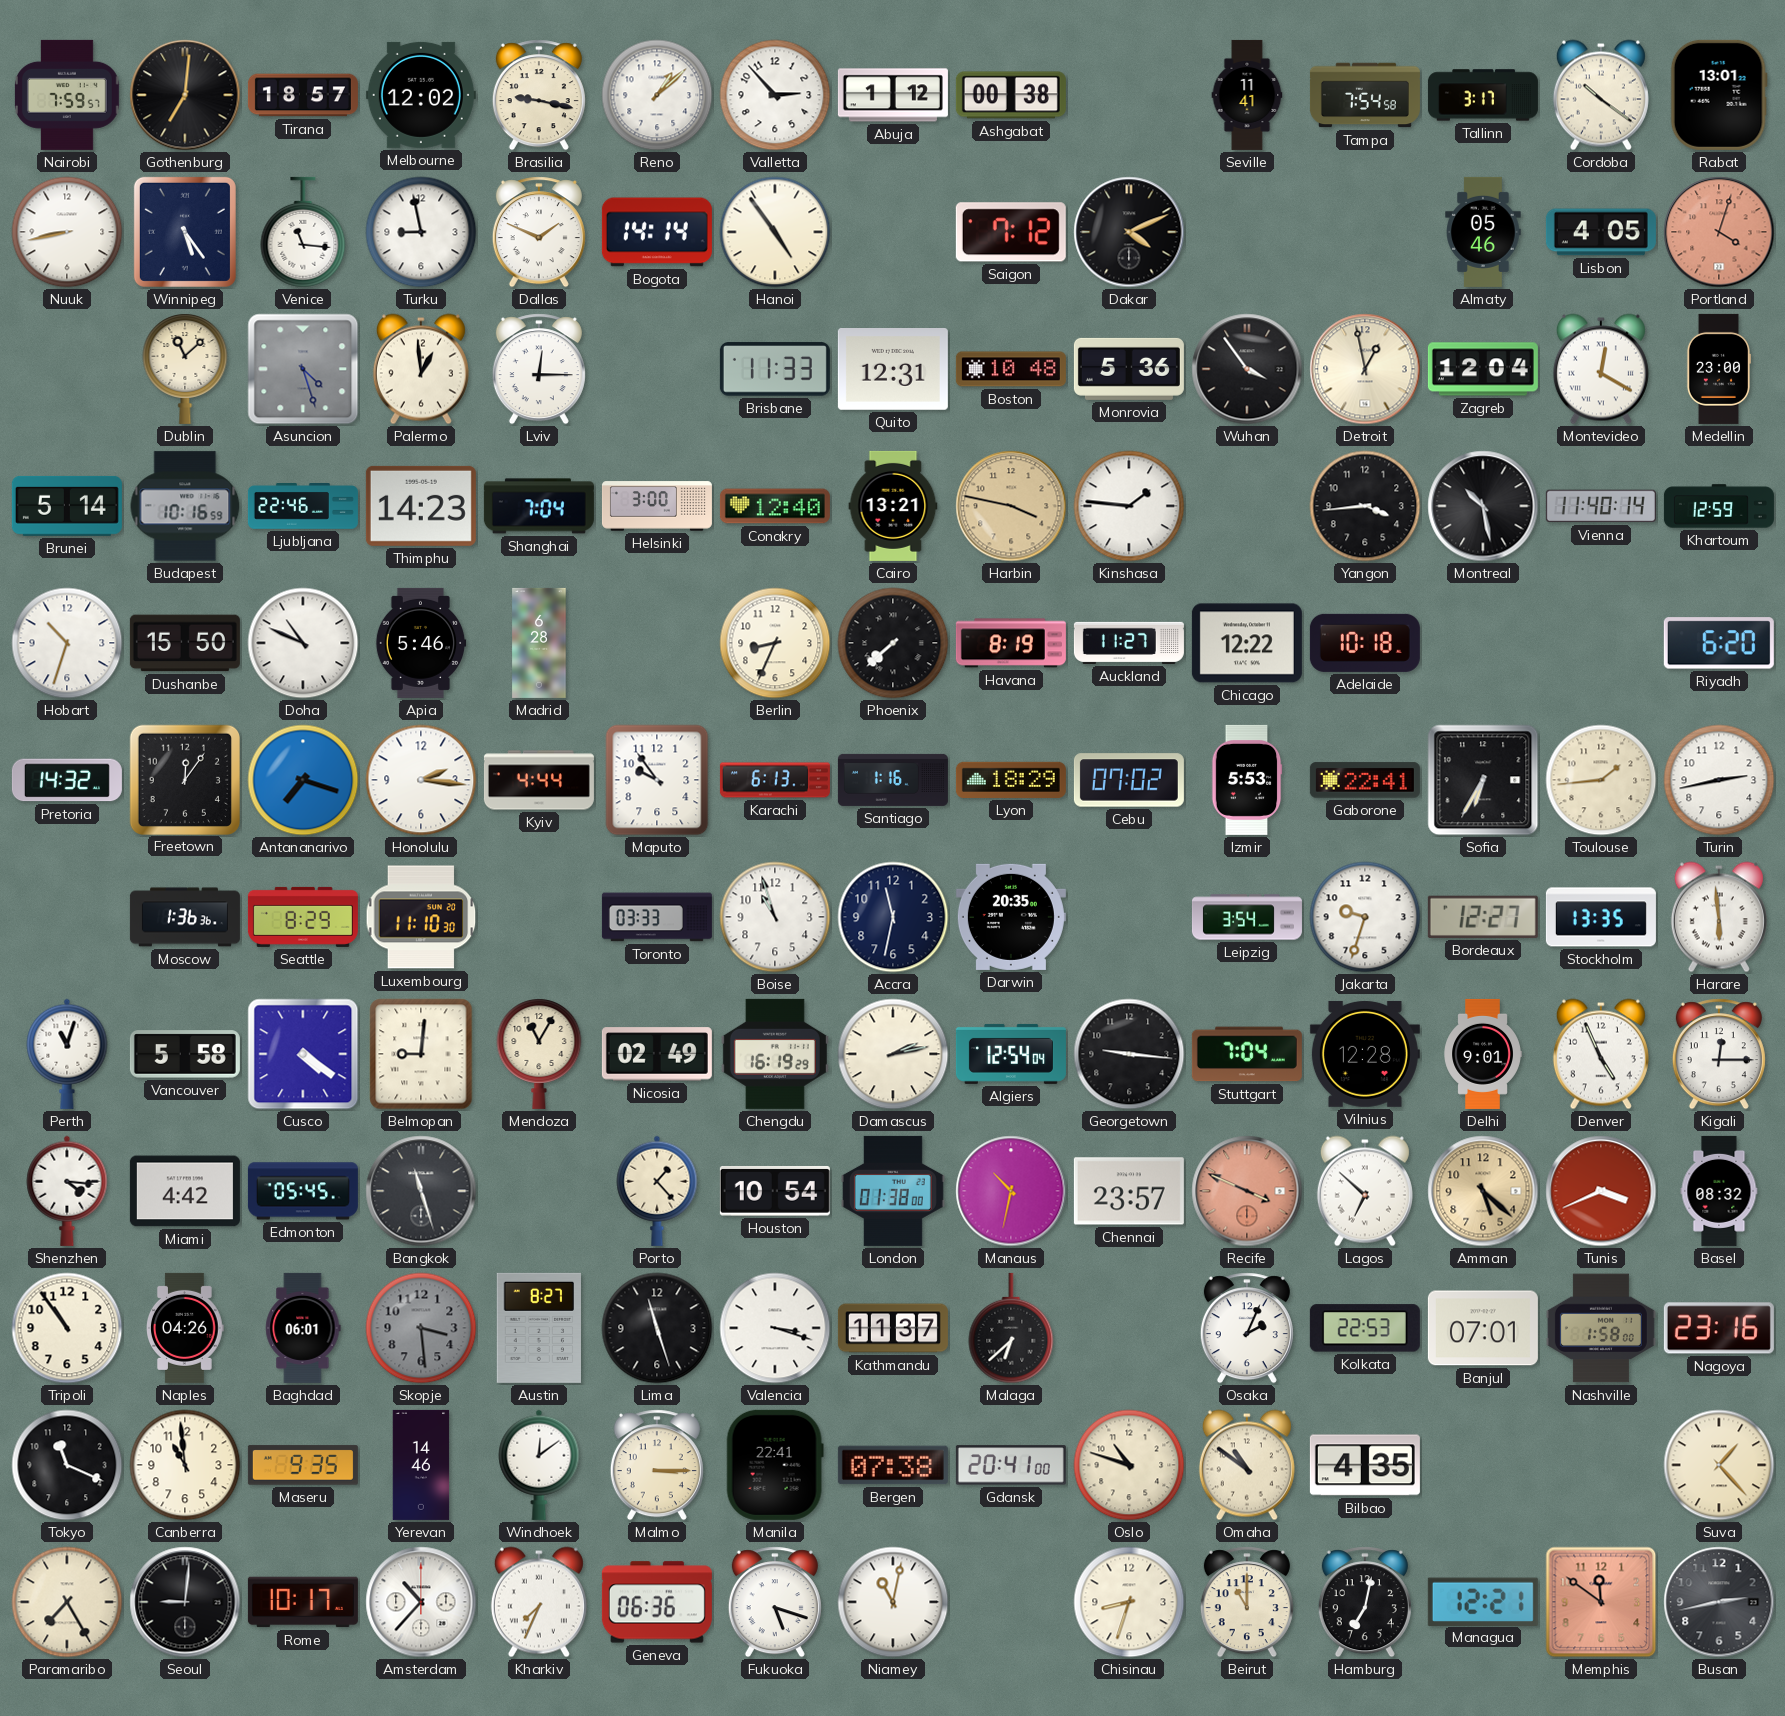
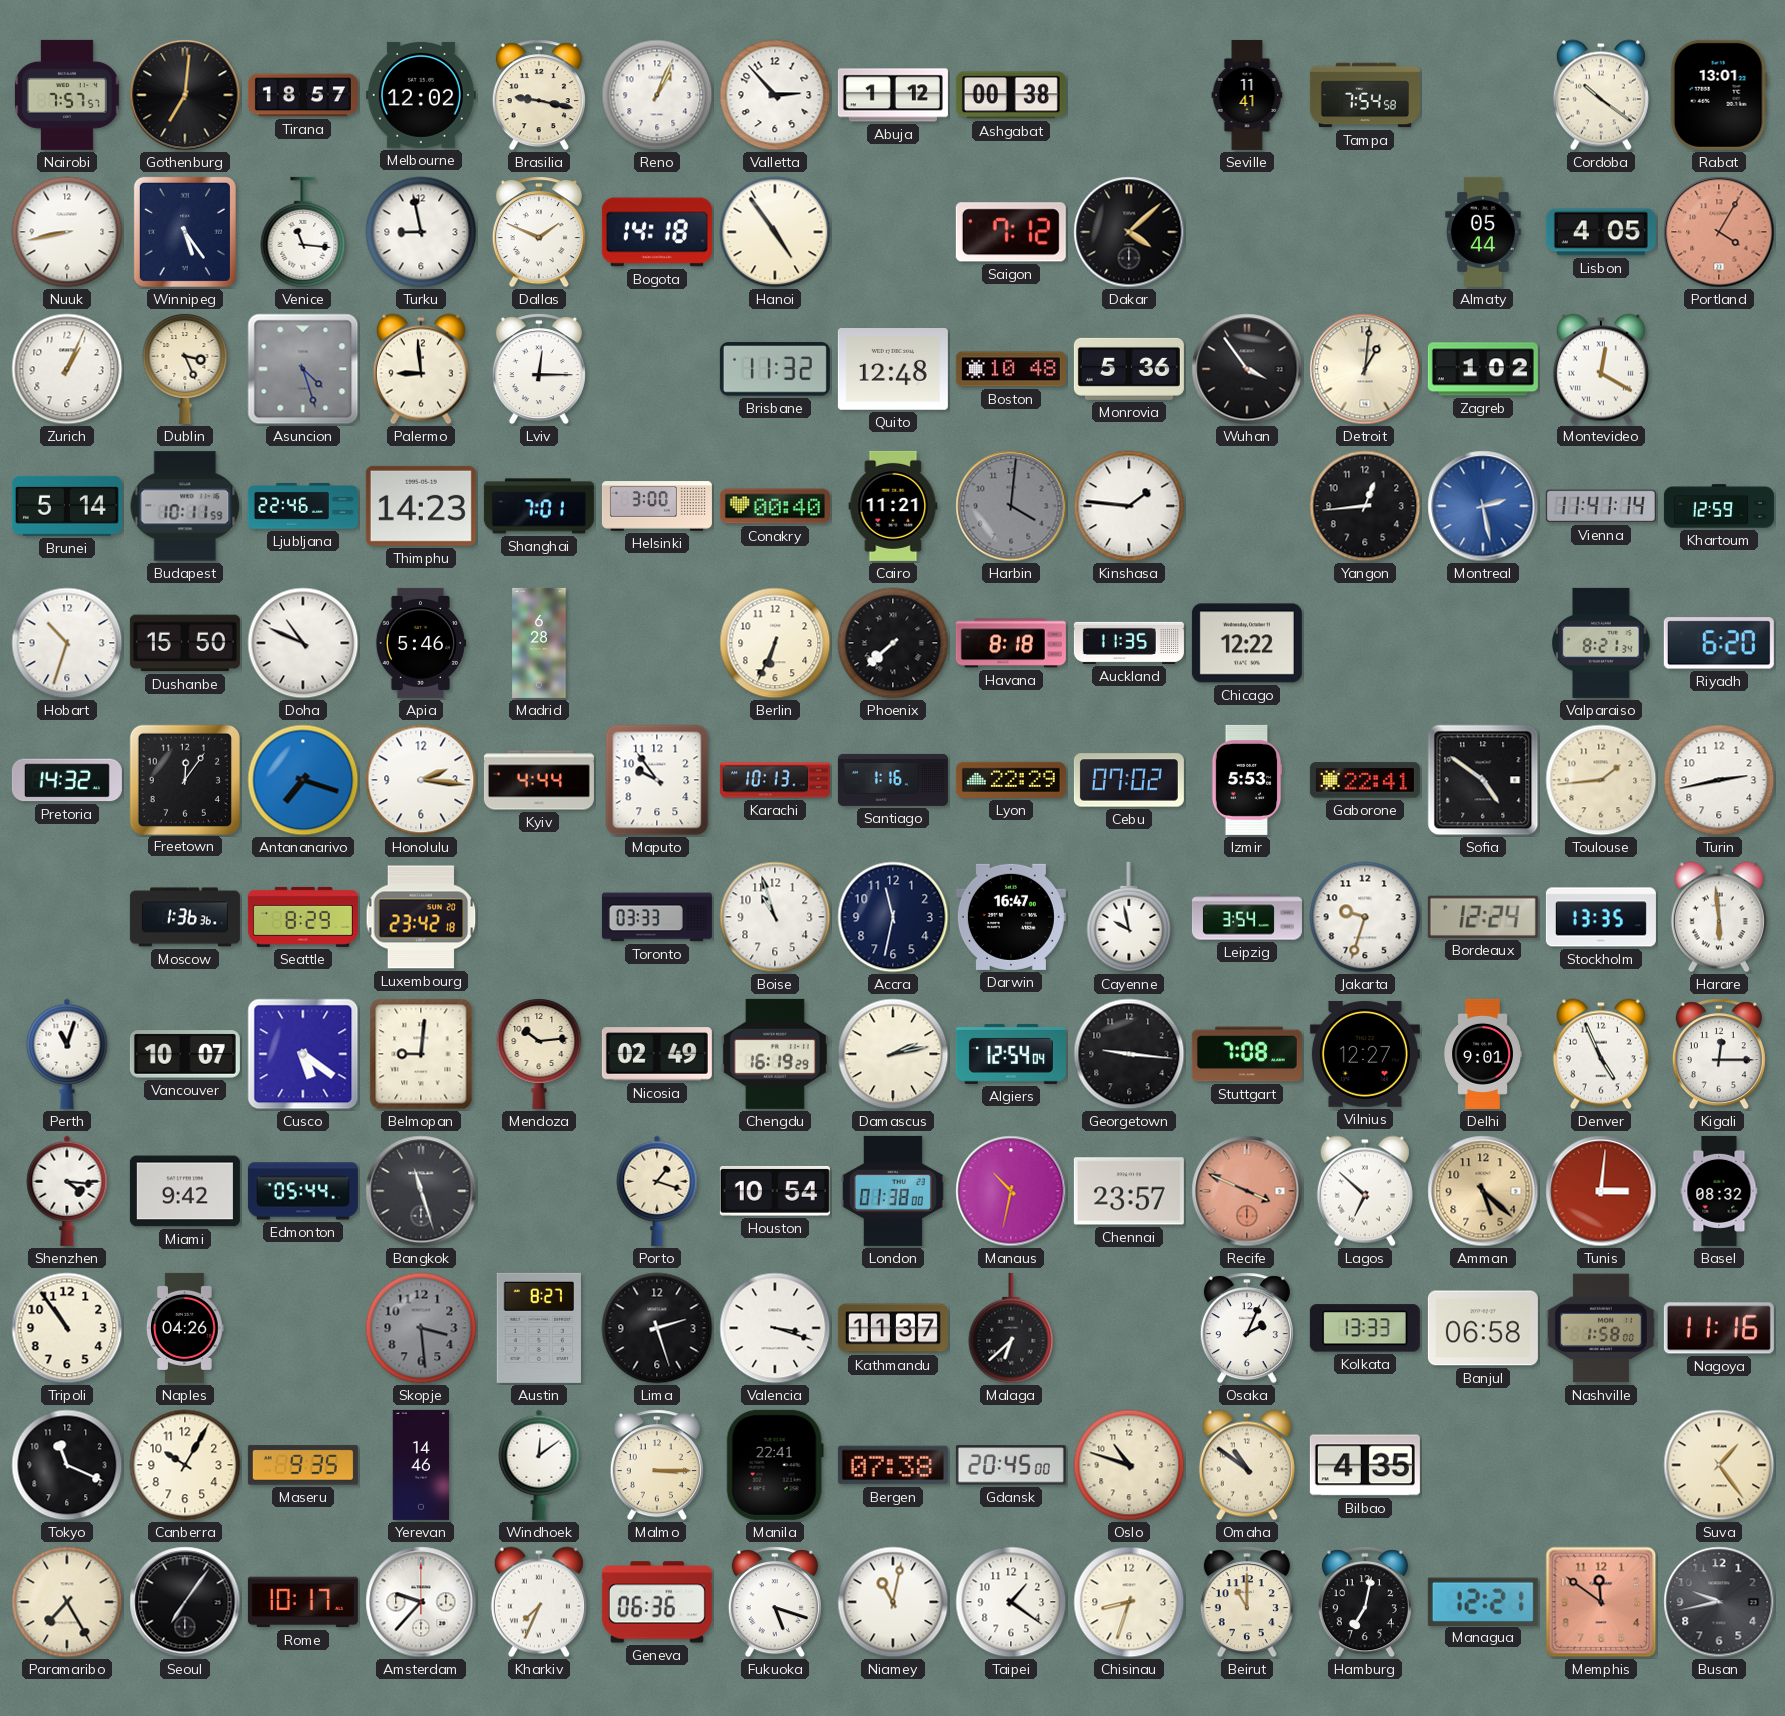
Nairobi: 7:59 -> 7:57
Reno: 1:08 -> 1:04
Tallinn: 3:17 -> none
Bogota: 14:14 -> 14:18
Dakar: 4:11 -> 4:08
Almaty: 05:46 -> 05:44
Portland: 4:03 -> 4:05
Zurich: none -> 1:04
Dublin: 11:08 -> 3:26
Palermo: 12:59 -> 8:59
Brisbane: 11:33 -> 11:32
Quito: 12:31 -> 12:48
Detroit: 12:58 -> 1:01
Zagreb: 12:04 -> 1:02
Medellin: 23:00 -> none
Budapest: 10:16 -> 10:11
Shanghai: 7:04 -> 7:01
Conakry: 12:40 -> 00:40
Cairo: 13:21 -> 11:21
Harbin: 3:47 -> 4:01
Harbin dial: champagne -> grey
Yangon: 3:44 -> 12:44
Montreal: 10:28 -> 2:28
Montreal dial: black -> blue
Vienna: 11:40 -> 11:41
Berlin: 8:34 -> 6:34
Havana: 8:19 -> 8:18
Auckland: 11:27 -> 11:35
Adelaide: 10:18 -> none
Valparaiso: none -> 8:21
Karachi: 6:13 -> 10:13
Lyon: 18:29 -> 22:29
Sofia: 6:35 -> 4:51
Luxembourg: 11:10 -> 23:42
Darwin: 20:35 -> 16:47
Cayenne: none -> 9:58
Bordeaux: 12:27 -> 12:24
Vancouver: 5:58 -> 10:07
Cusco: 4:21 -> 5:21
Mendoza: 11:05 -> 10:14
Stuttgart: 7:04 -> 7:08
Vilnius: 12:28 -> 12:27
Miami: 4:42 -> 9:42
Edmonton: 05:45 -> 05:44
Porto: 1:23 -> 1:18
Tunis: 3:41 -> 3:01
Baghdad: 06:01 -> none
Lima: 11:27 -> 2:27
Kolkata: 22:53 -> 13:33
Banjul: 07:01 -> 06:58
Nagoya: 23:16 -> 11:16
Canberra: 10:59 -> 10:05
Gdansk: 20:41 -> 20:45
Suva: 1:23 -> 1:24
Seoul: 9:01 -> 7:06
Amsterdam: 10:37 -> 9:37
Taipei: none -> 1:21
Busan: 2:43 -> 9:43
